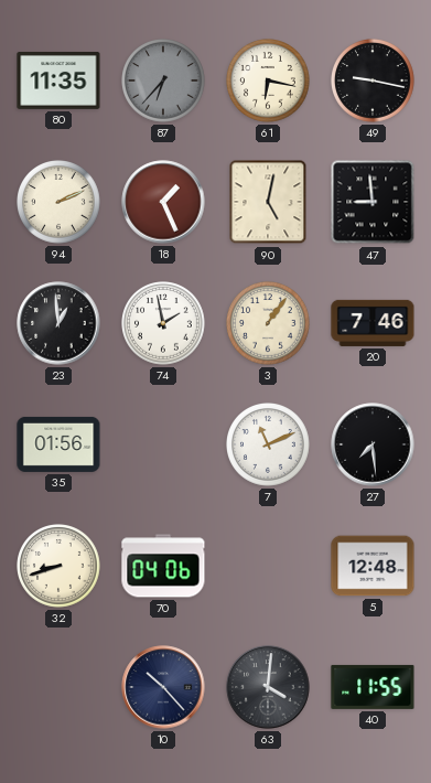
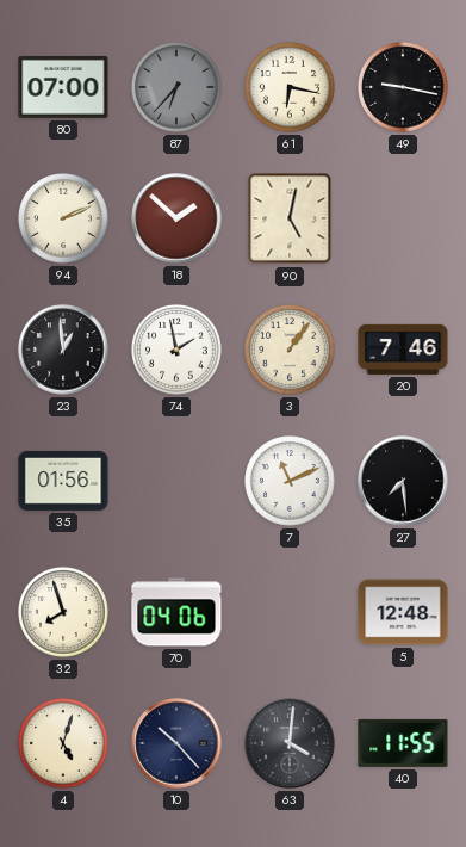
80: 11:35 -> 07:00
18: 1:26 -> 1:52
47: 8:59 -> none
32: 8:42 -> 7:57
4: none -> 5:03
